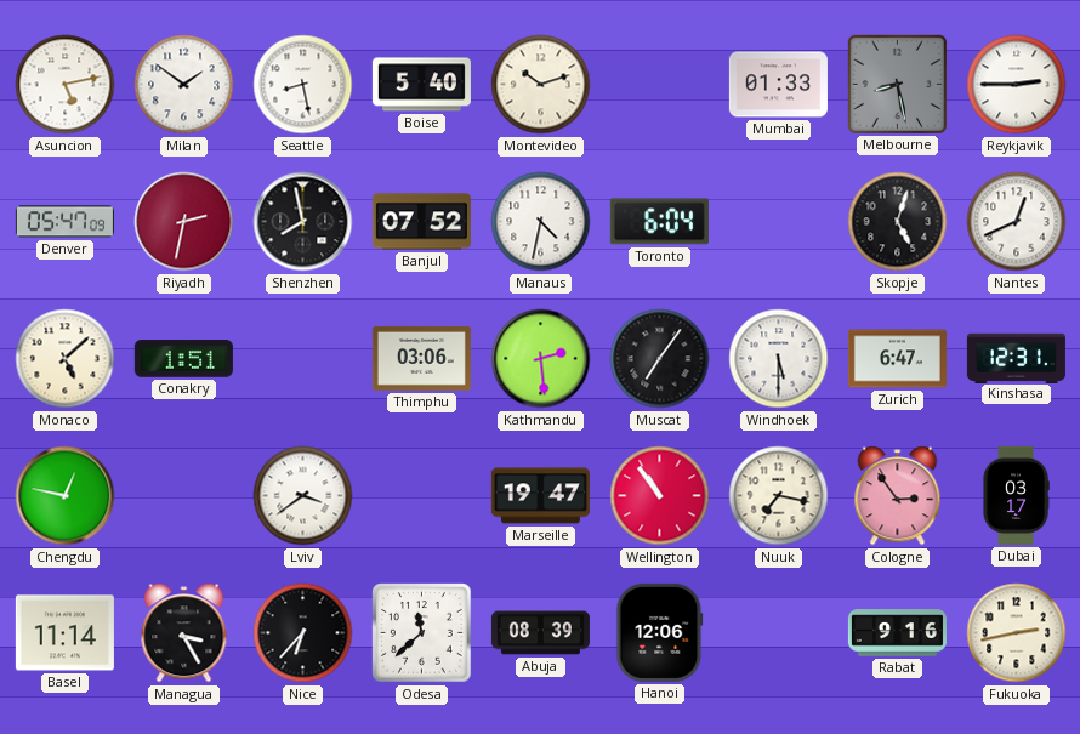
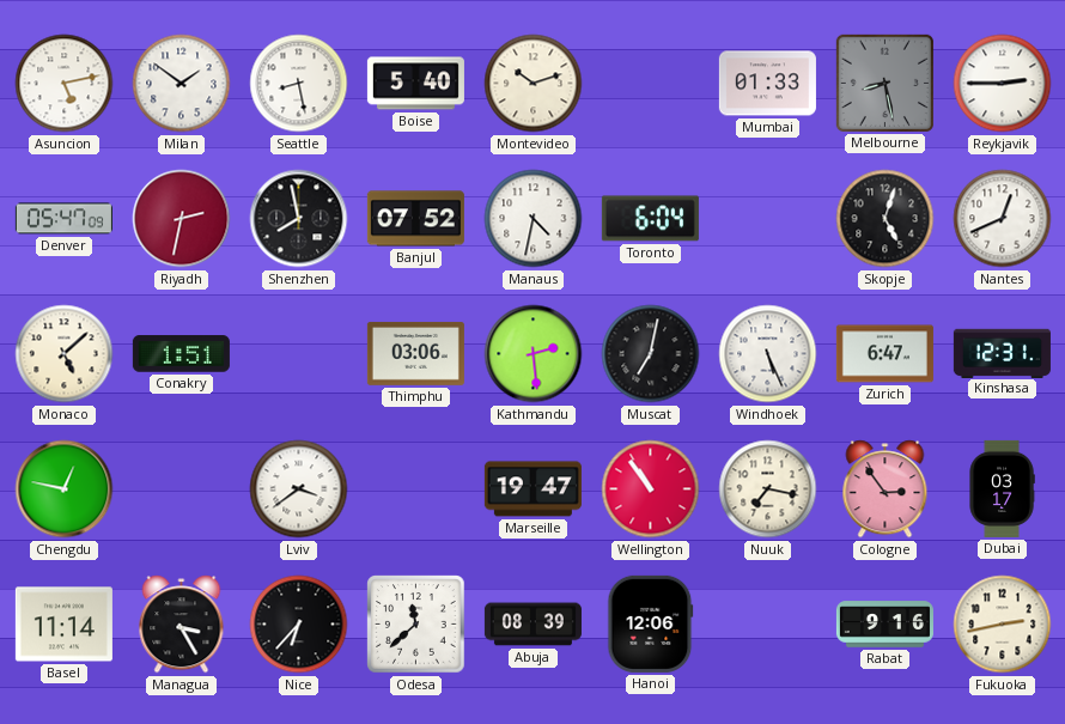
Muscat: 7:06 -> 7:02
Windhoek: 5:30 -> 5:26
